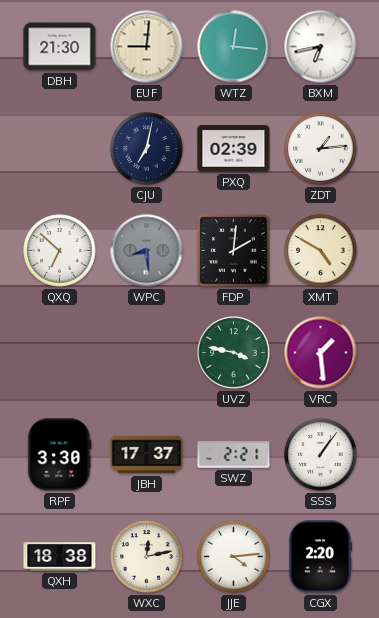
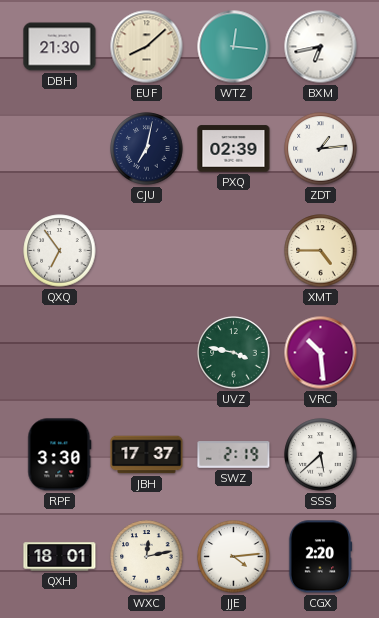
EUF: 9:01 -> 8:08
QXQ: 6:52 -> 6:54
WPC: 8:29 -> none
FDP: 2:01 -> none
XMT: 4:50 -> 4:45
VRC: 1:29 -> 10:29
SWZ: 2:21 -> 2:19
SSS: 1:06 -> 5:38
QXH: 18:38 -> 18:01
